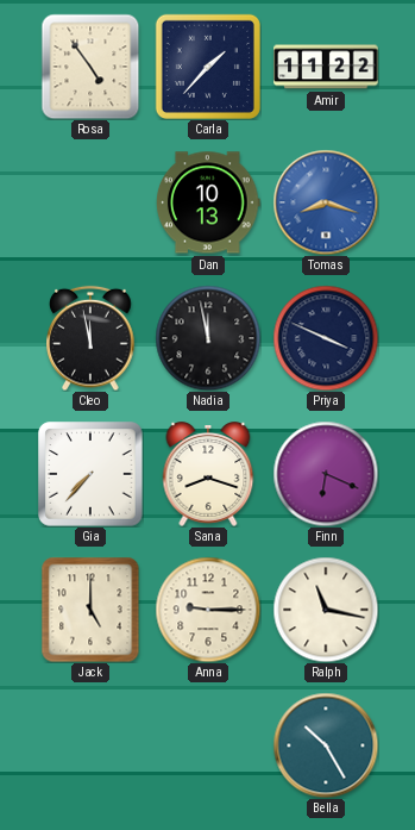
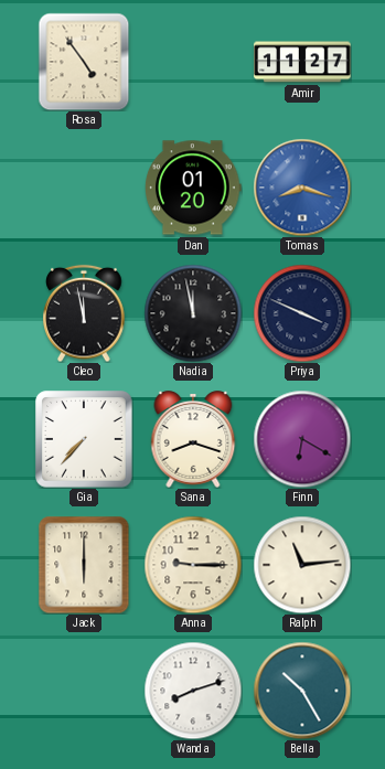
Carla: 1:37 -> none
Amir: 11:22 -> 11:27
Dan: 10:13 -> 01:20
Finn: 6:19 -> 6:20
Jack: 5:00 -> 6:00
Ralph: 11:17 -> 11:14
Wanda: none -> 8:12
